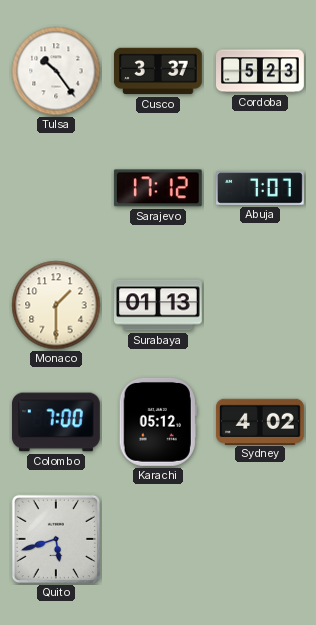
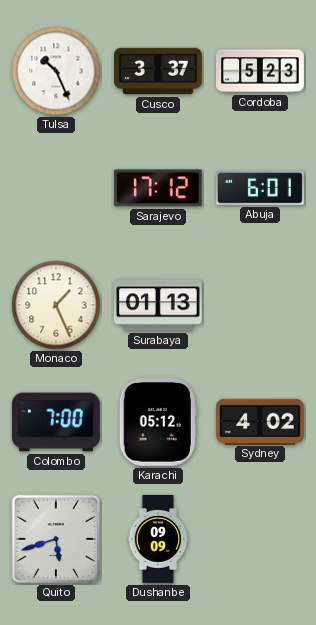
Tulsa: 10:24 -> 10:26
Abuja: 7:07 -> 6:01
Monaco: 1:30 -> 1:26
Dushanbe: none -> 09:09
